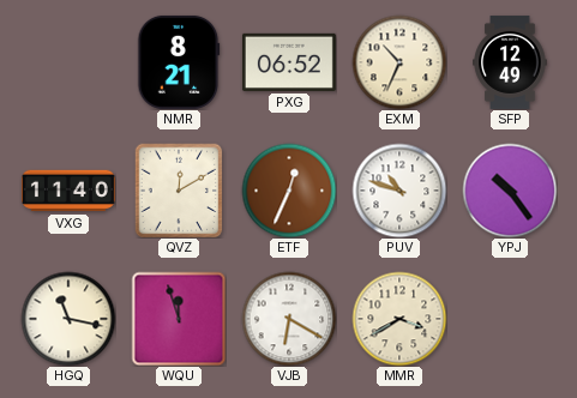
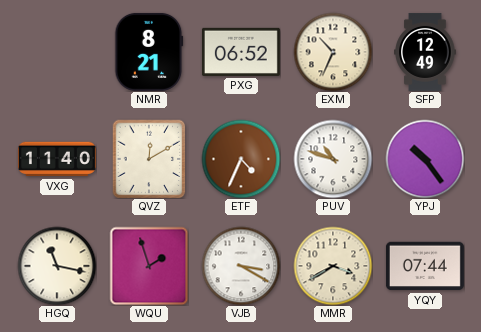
ETF: 12:34 -> 4:34
WQU: 11:57 -> 1:57
VJB: 6:20 -> 3:20
YQY: none -> 07:44
